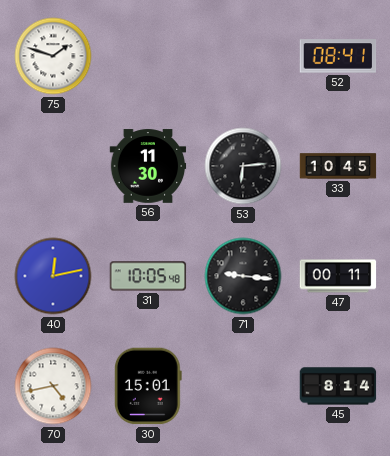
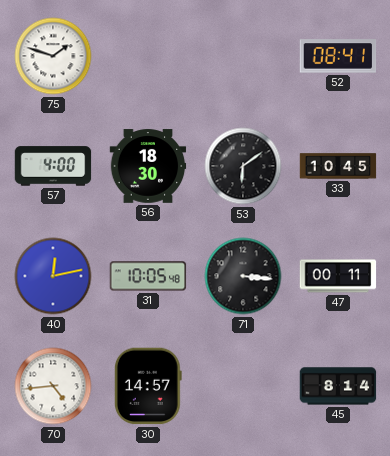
57: none -> 4:00
56: 11:30 -> 18:30
53: 6:14 -> 6:09
71: 9:16 -> 3:16
70: 4:43 -> 4:44
30: 15:01 -> 14:57
